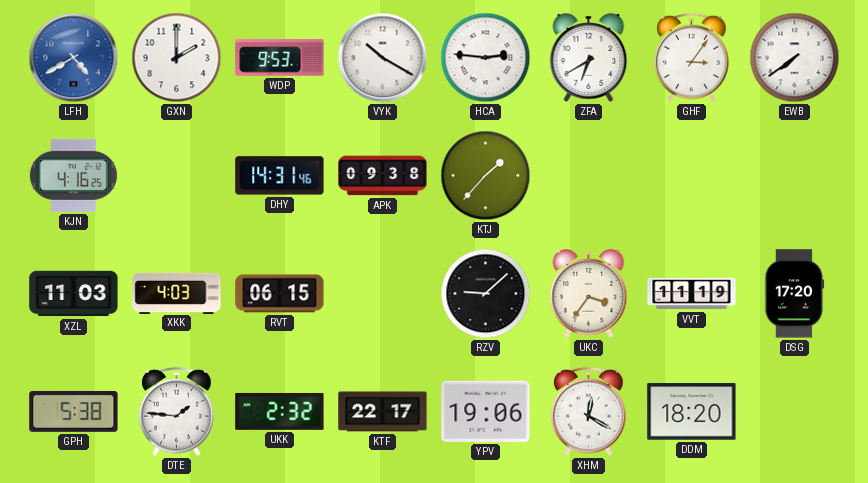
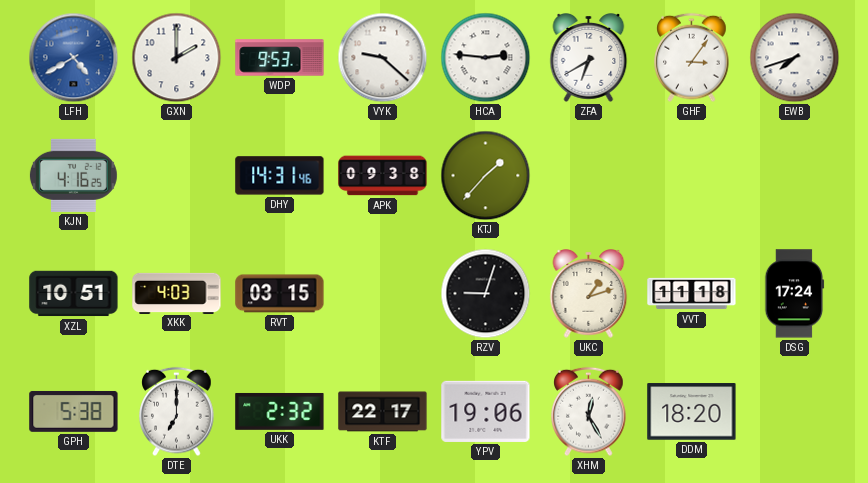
VYK: 10:20 -> 9:22
EWB: 7:39 -> 7:42
XZL: 11:03 -> 10:51
RVT: 06:15 -> 03:15
RZV: 9:08 -> 9:03
UKC: 3:36 -> 1:12
VVT: 11:19 -> 11:18
DSG: 17:20 -> 17:24
DTE: 1:46 -> 7:00
XHM: 12:20 -> 12:25
